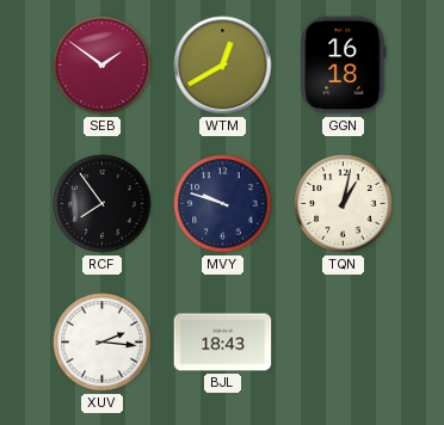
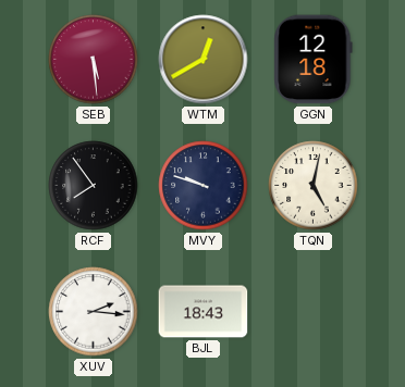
SEB: 1:51 -> 5:29
GGN: 16:18 -> 12:18
TQN: 1:02 -> 5:02
